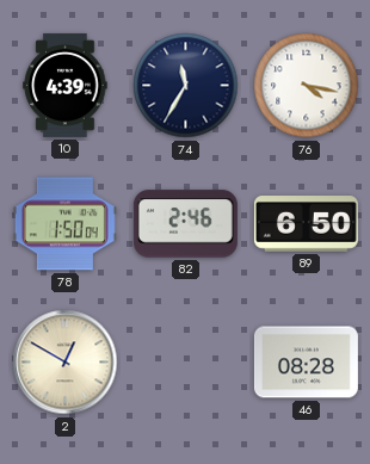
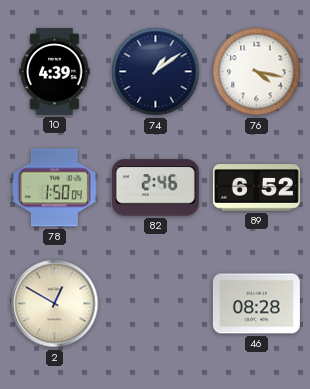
74: 11:35 -> 1:09
89: 6:50 -> 6:52
